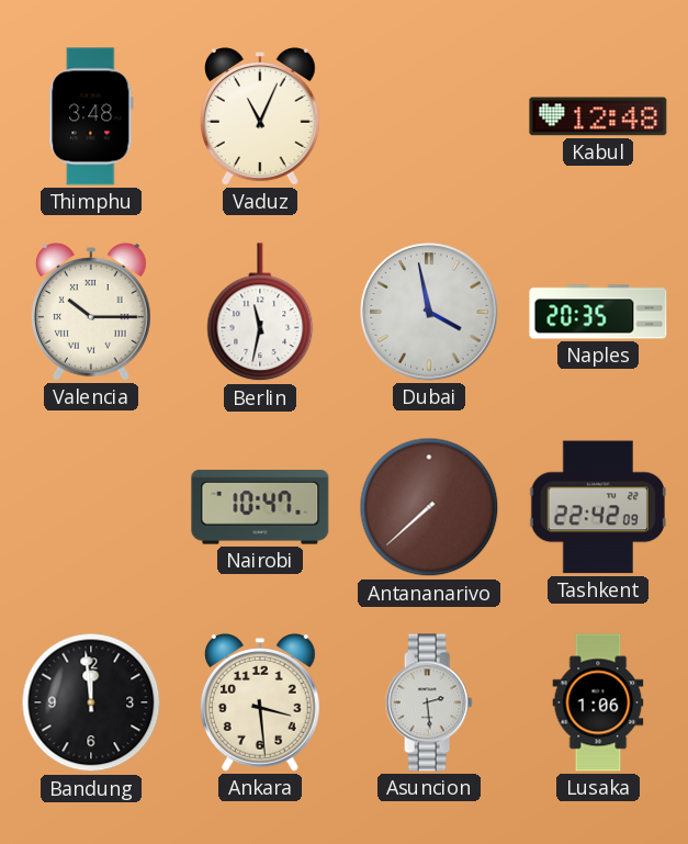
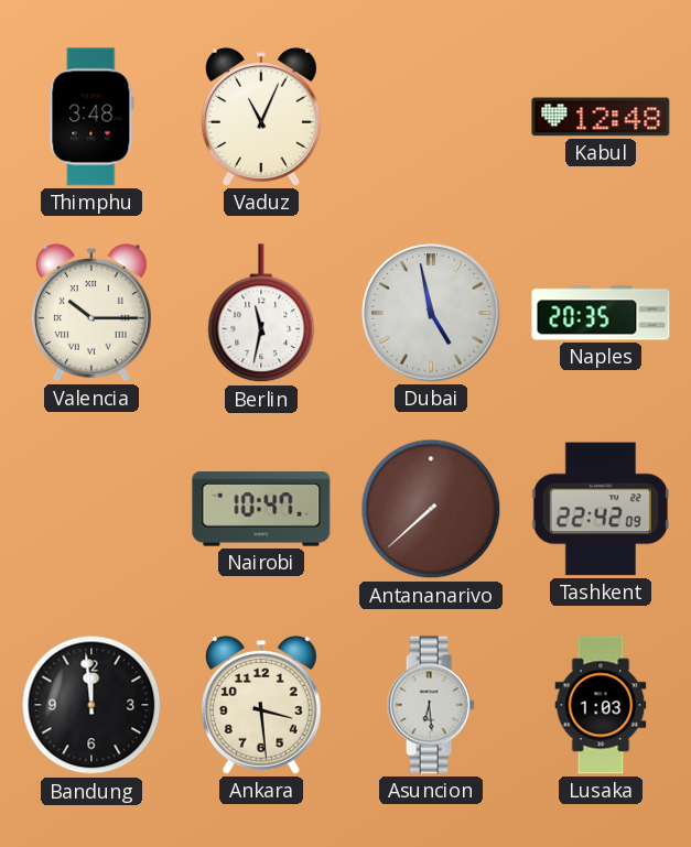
Dubai: 3:58 -> 4:58
Asuncion: 2:29 -> 6:29
Lusaka: 1:06 -> 1:03
